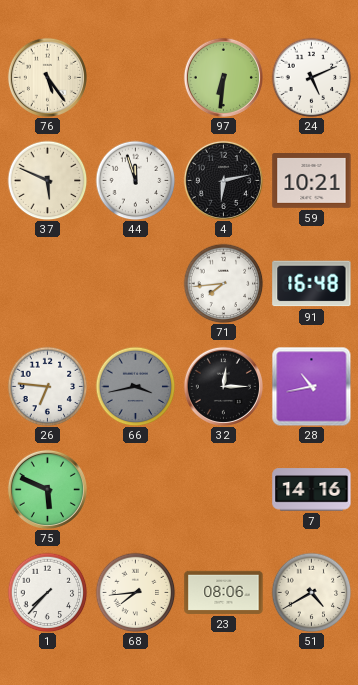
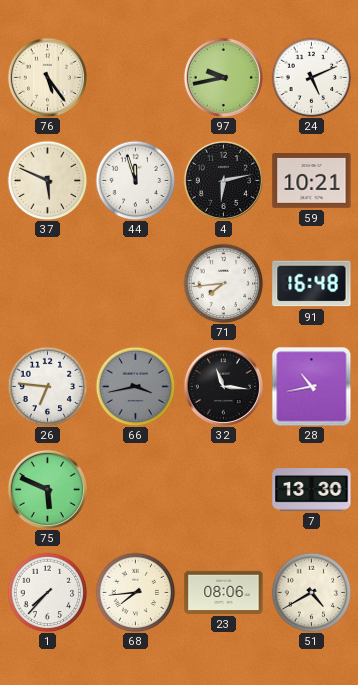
97: 6:31 -> 9:43
32: 12:15 -> 11:16
7: 14:16 -> 13:30
